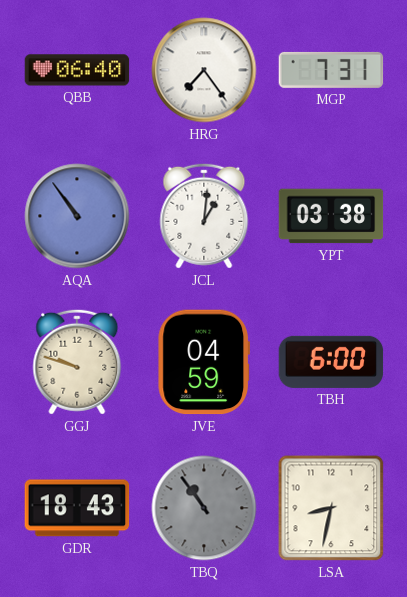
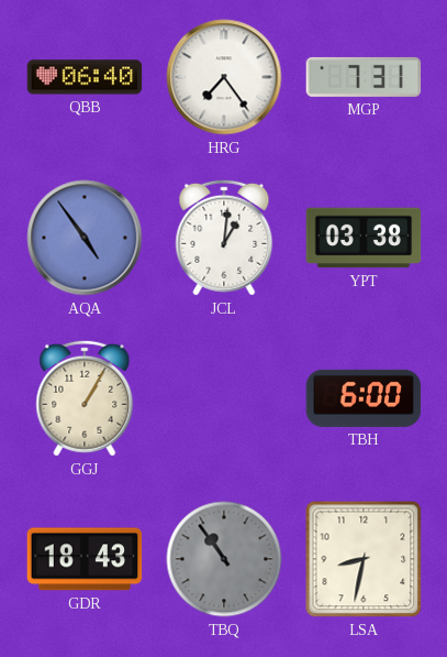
AQA: 10:54 -> 4:54
GGJ: 9:48 -> 1:05
JVE: 04:59 -> none
